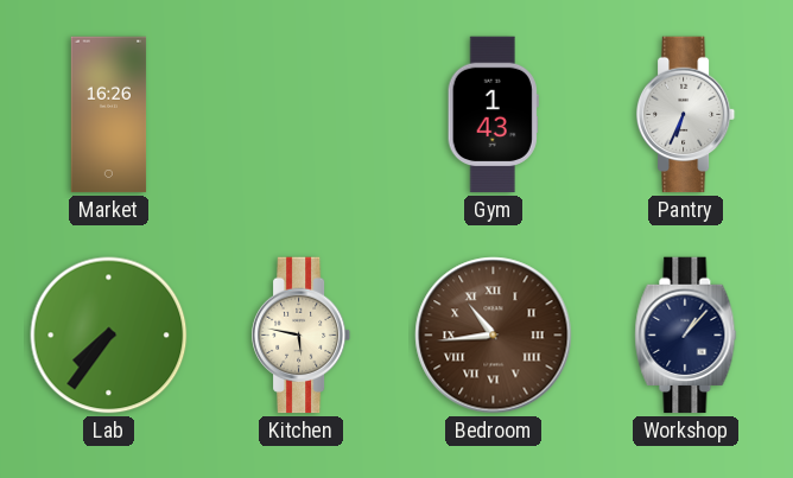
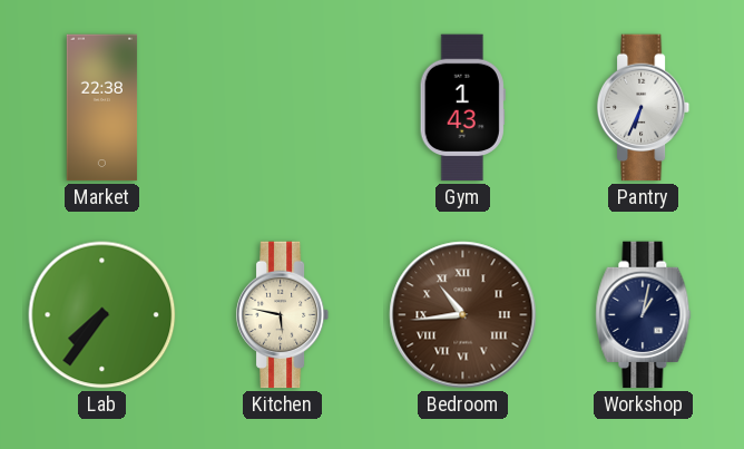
Market: 16:26 -> 22:38
Workshop: 1:07 -> 1:02
